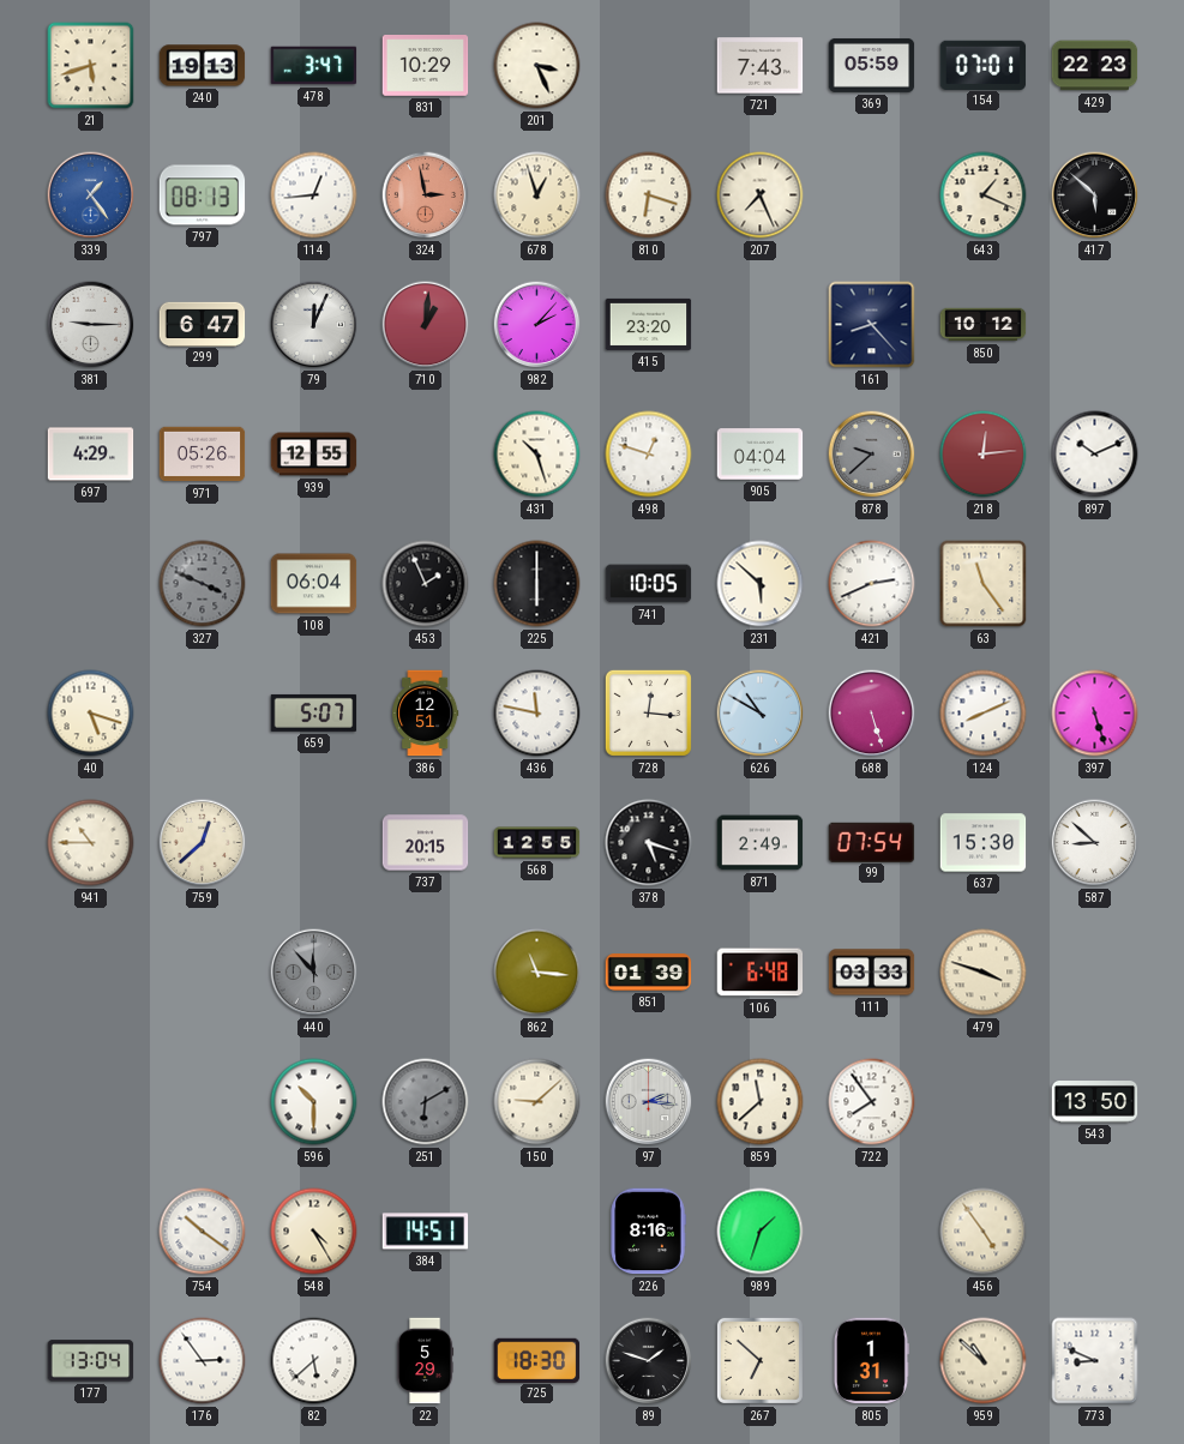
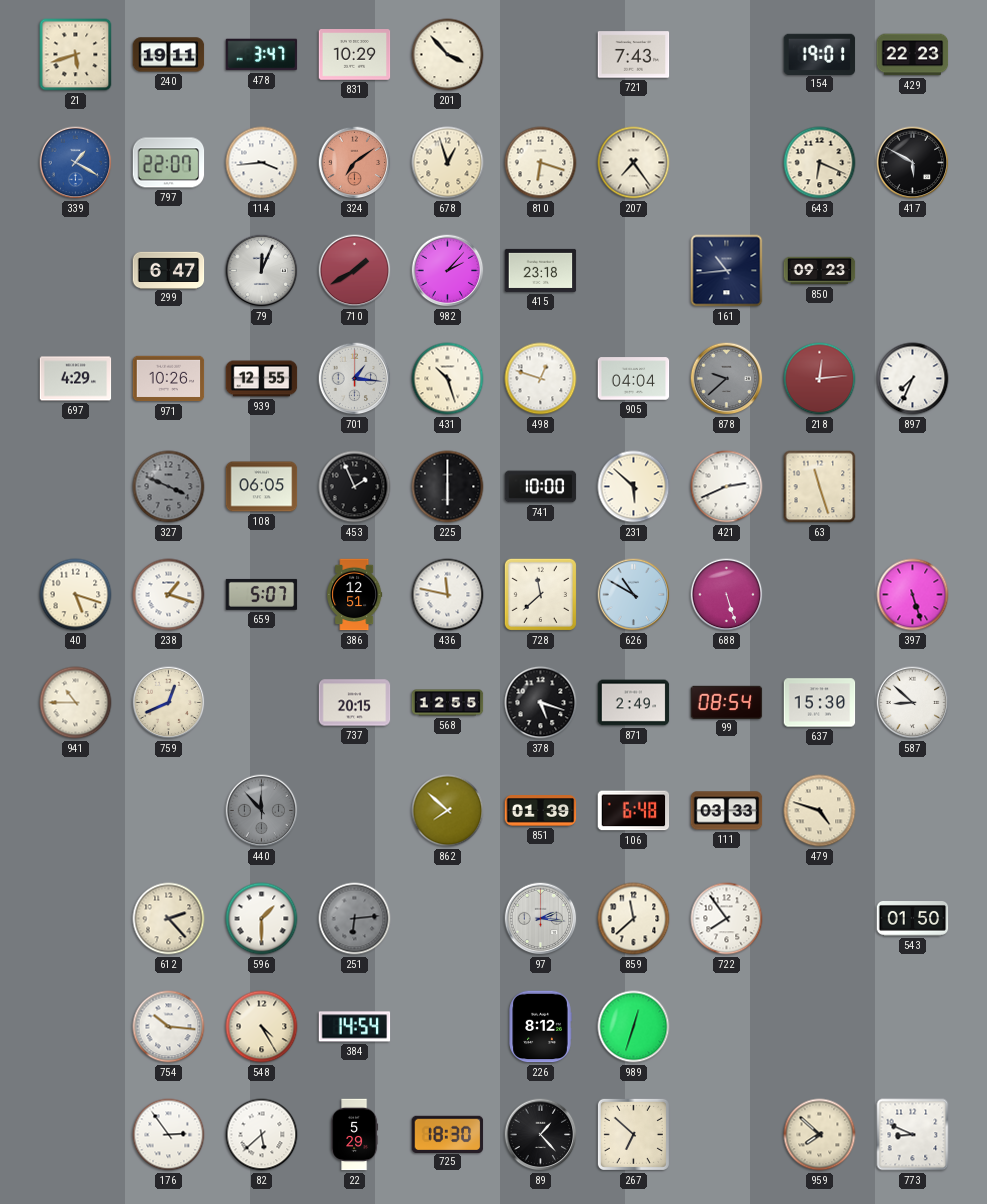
240: 19:13 -> 19:11
201: 3:26 -> 3:53
369: 05:59 -> none
154: 07:01 -> 19:01
339: 1:24 -> 1:20
797: 08:13 -> 22:07
114: 12:44 -> 3:44
324: 2:58 -> 7:09
207: 7:26 -> 7:24
643: 1:19 -> 6:19
417: 5:52 -> 5:50
381: 9:15 -> none
710: 1:01 -> 1:40
415: 23:20 -> 23:18
161: 8:23 -> 10:44
850: 10:12 -> 09:23
971: 05:26 -> 10:26
701: none -> 1:16
897: 10:11 -> 7:34
108: 06:04 -> 06:05
741: 10:05 -> 10:00
63: 11:24 -> 11:27
238: none -> 1:18
728: 12:16 -> 11:38
124: 8:11 -> none
759: 12:38 -> 12:41
99: 07:54 -> 08:54
862: 11:16 -> 7:52
479: 3:48 -> 4:48
612: none -> 2:23
596: 10:30 -> 1:30
251: 6:10 -> 6:14
150: 9:08 -> none
543: 13:50 -> 01:50
754: 10:21 -> 10:16
384: 14:51 -> 14:54
226: 8:16 -> 8:12
989: 1:33 -> 12:33
456: 4:54 -> none
177: 13:04 -> none
89: 1:48 -> 1:23
805: 1:31 -> none
959: 10:52 -> 7:52
